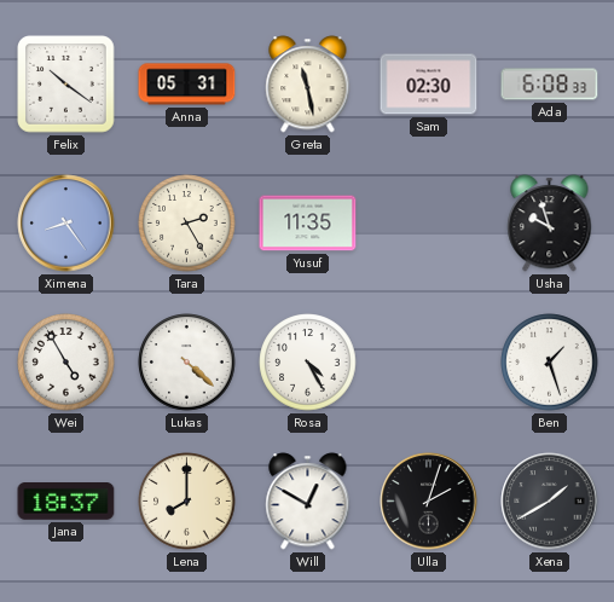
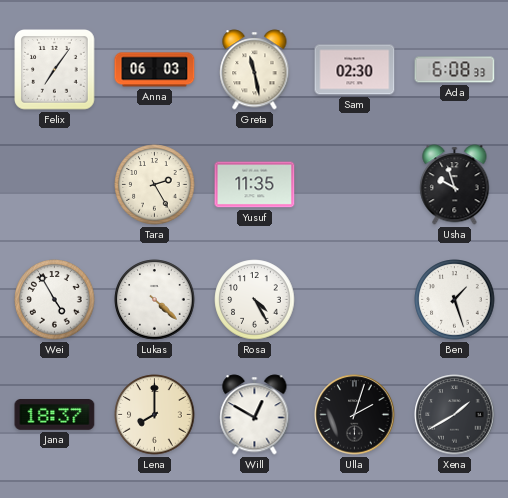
Felix: 10:21 -> 7:06
Anna: 05:31 -> 06:03
Ximena: 8:24 -> none
